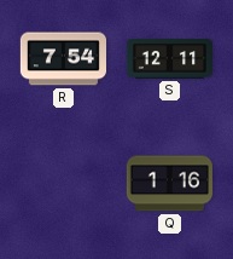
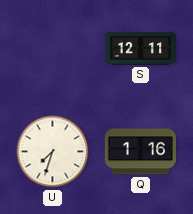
R: 7:54 -> none
U: none -> 7:33
